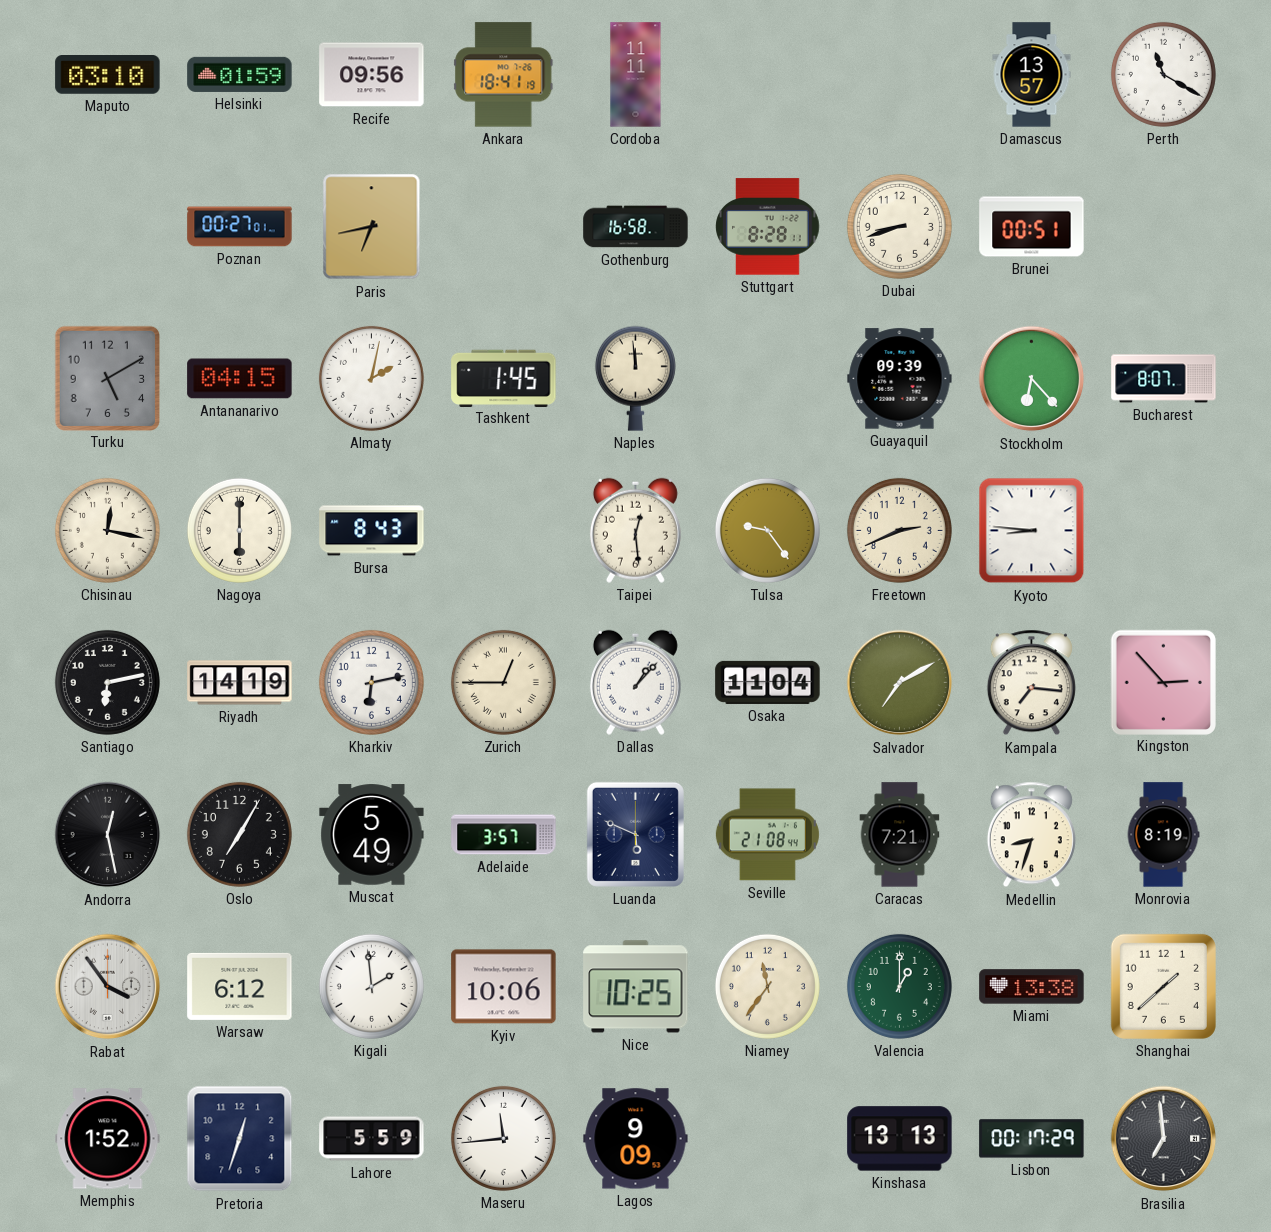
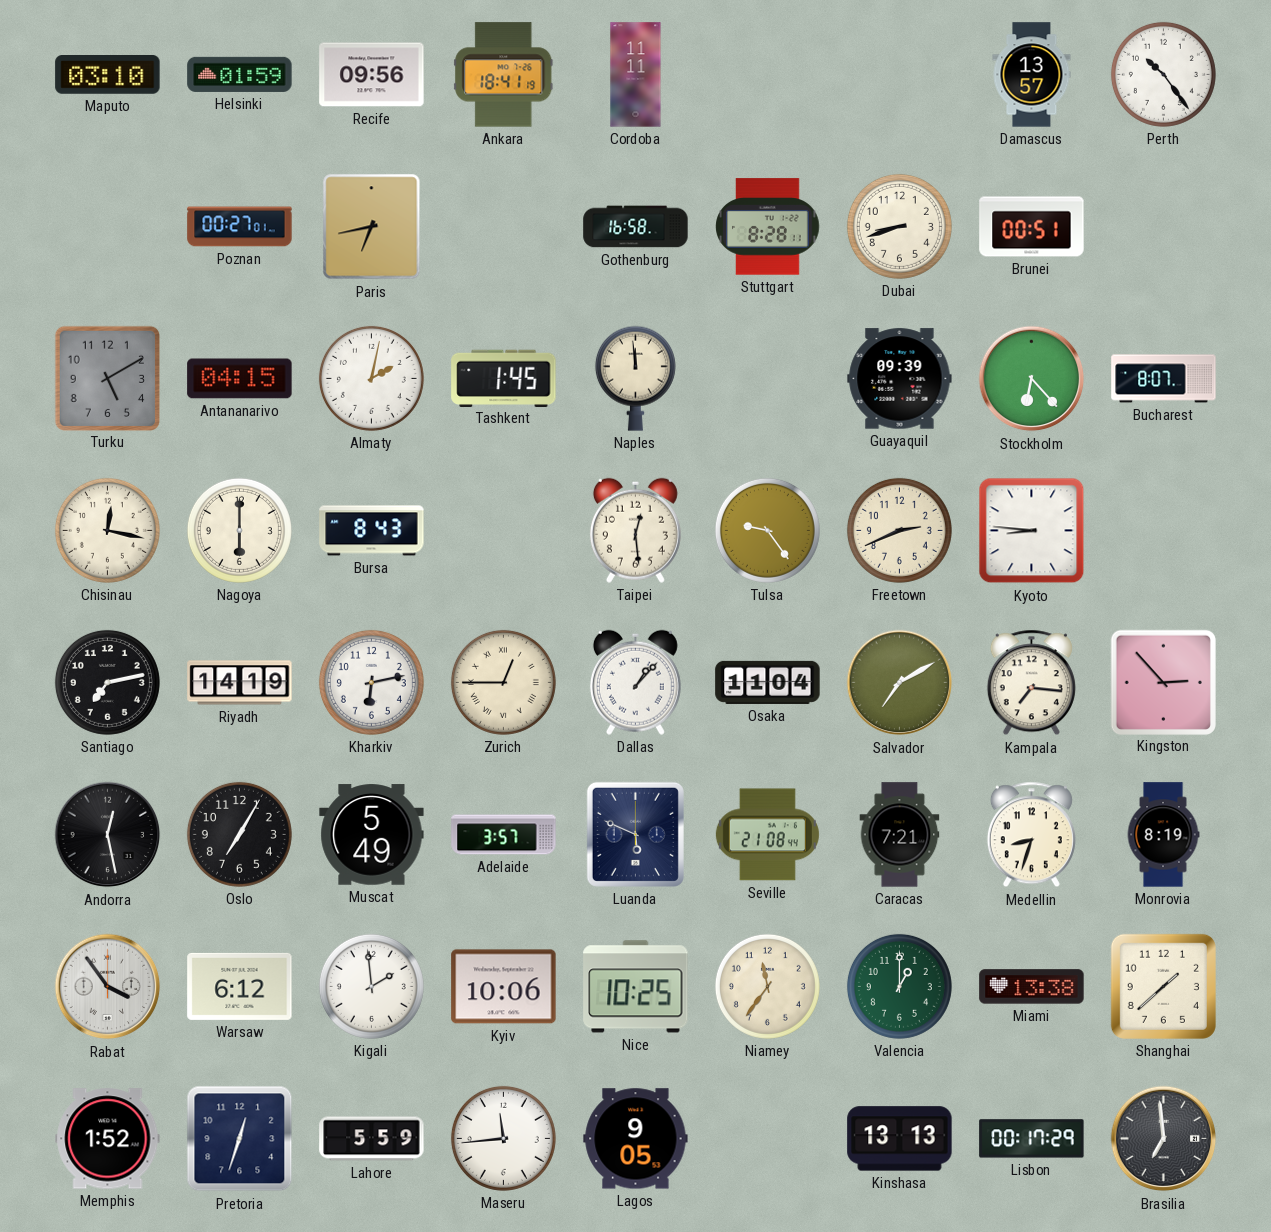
Perth: 11:20 -> 10:24
Santiago: 6:13 -> 7:13
Lagos: 9:09 -> 9:05
